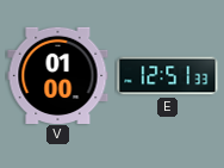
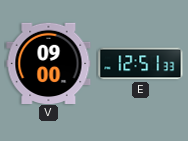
V: 01:00 -> 09:00
